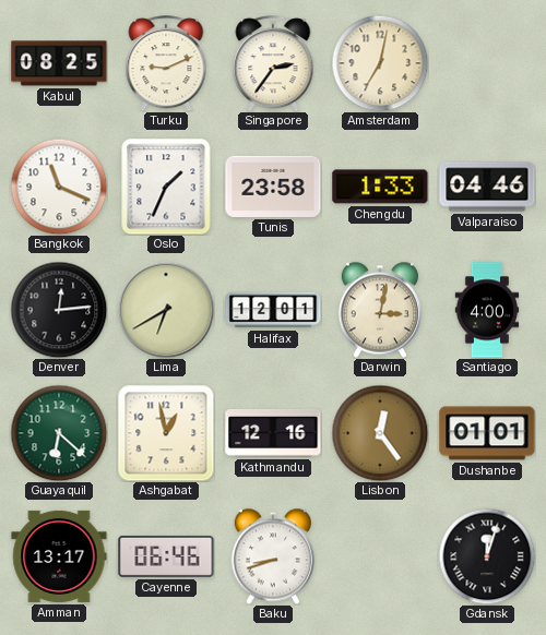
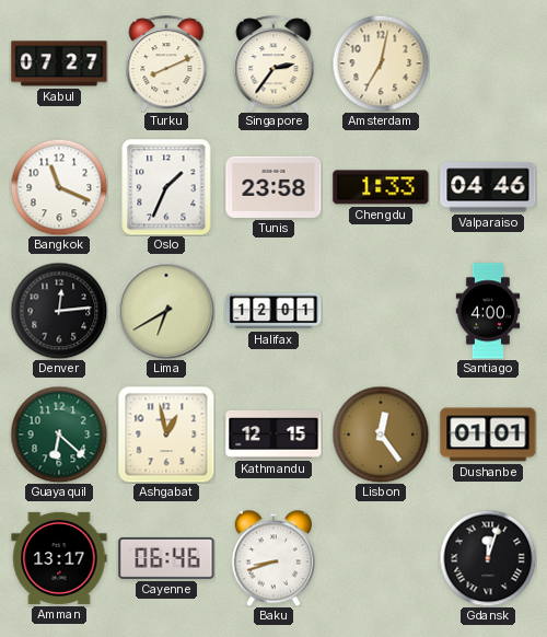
Kabul: 08:25 -> 07:27
Turku: 9:11 -> 8:11
Darwin: 3:02 -> none
Kathmandu: 12:16 -> 12:15
